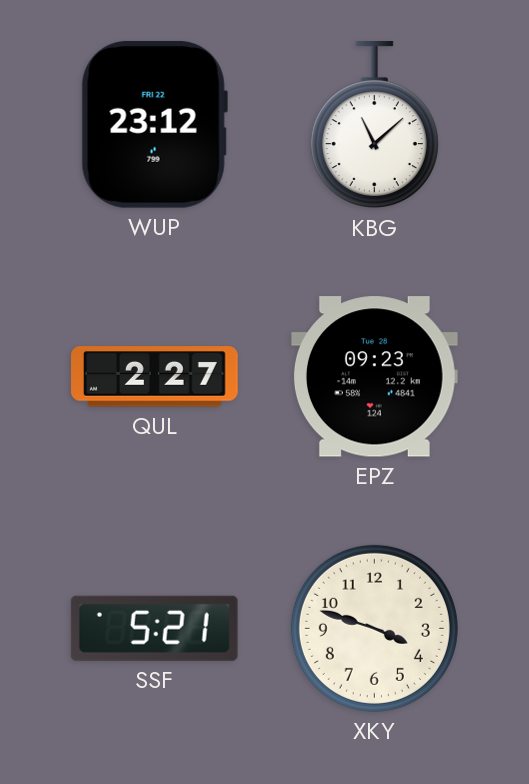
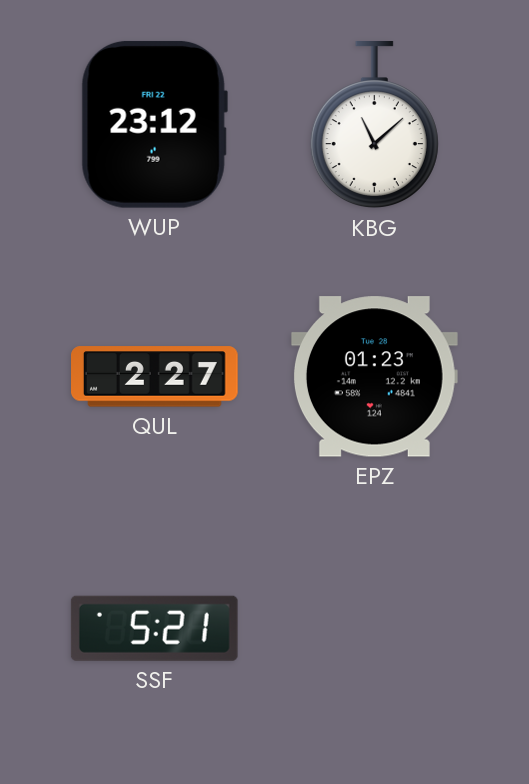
EPZ: 09:23 -> 01:23
XKY: 3:48 -> none
